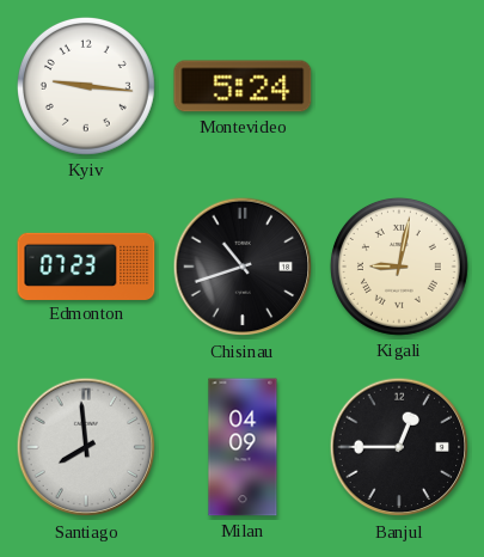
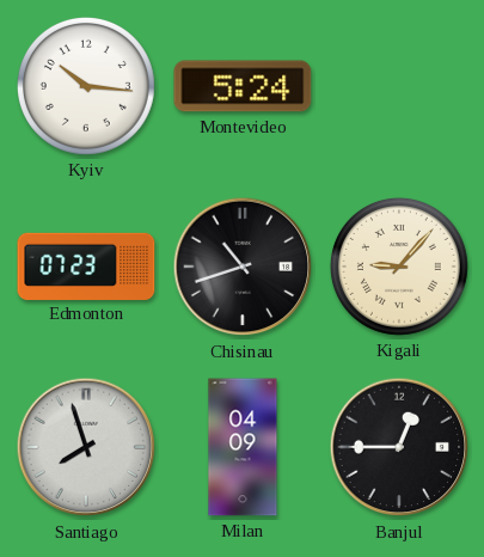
Kyiv: 9:16 -> 10:16
Kigali: 9:02 -> 9:07
Santiago: 7:59 -> 7:57
